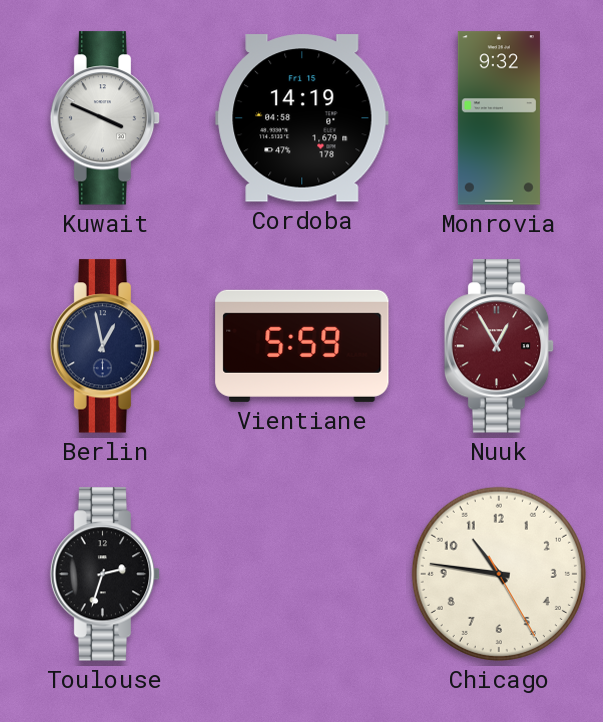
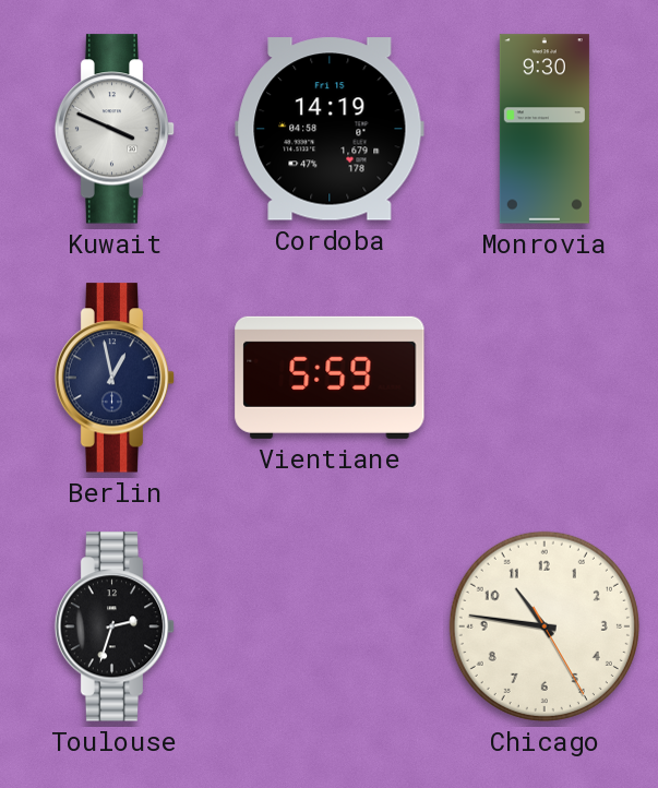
Monrovia: 9:32 -> 9:30
Nuuk: 12:55 -> none
